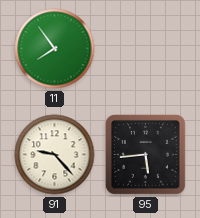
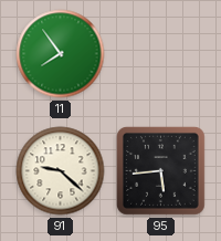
91: 9:23 -> 9:22
